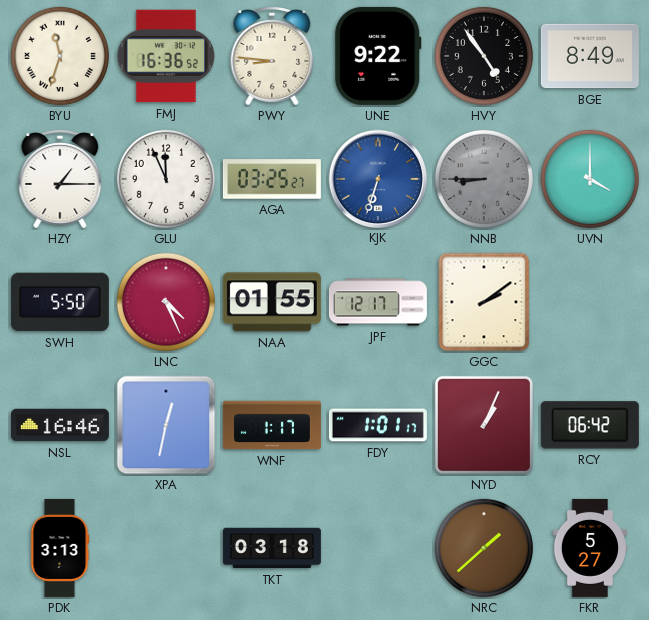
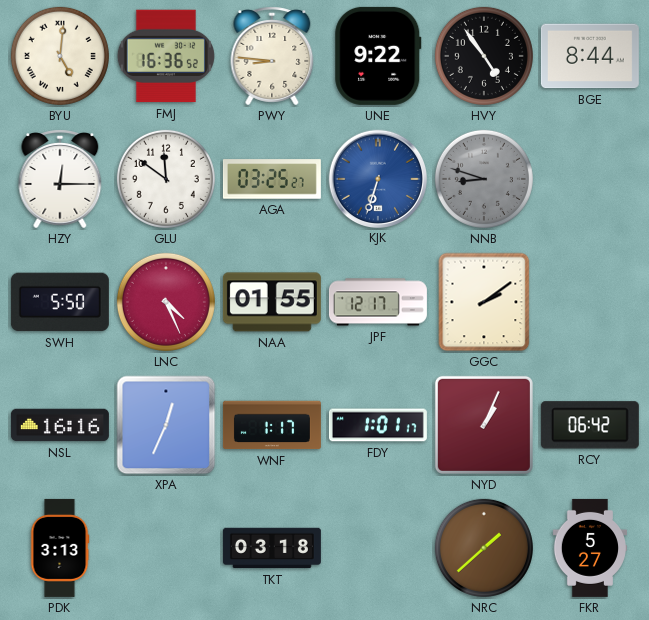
BYU: 11:33 -> 5:01
BGE: 8:49 -> 8:44
HZY: 1:15 -> 12:15
GLU: 11:56 -> 11:51
NNB: 8:45 -> 8:48
UVN: 4:00 -> none
NSL: 16:46 -> 16:16
XPA: 12:32 -> 12:34
